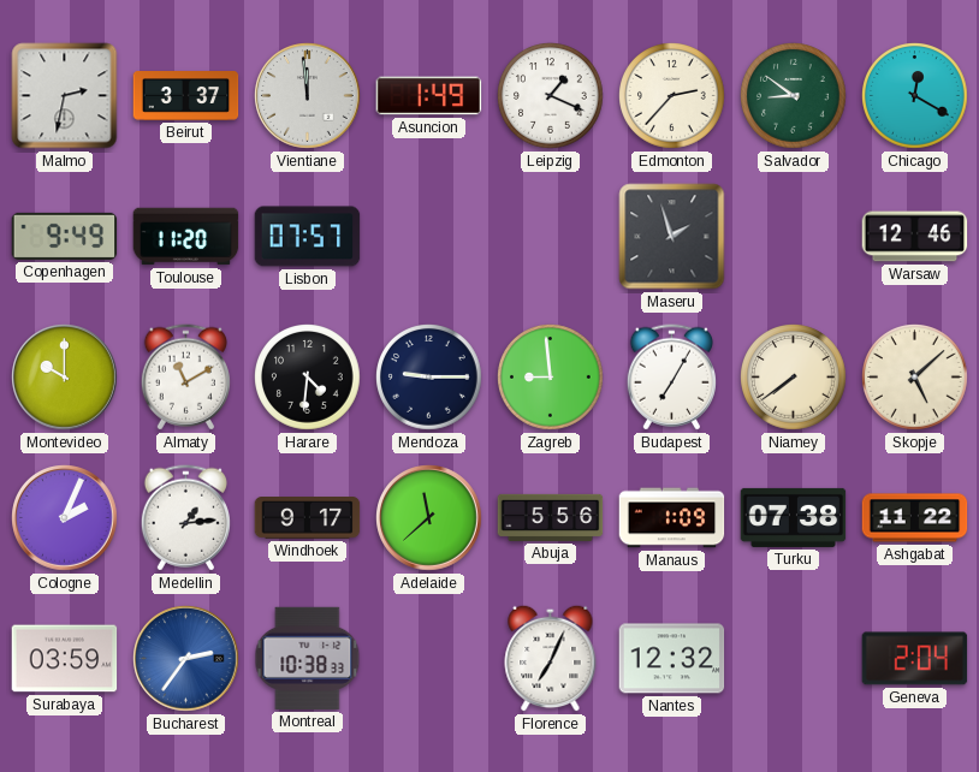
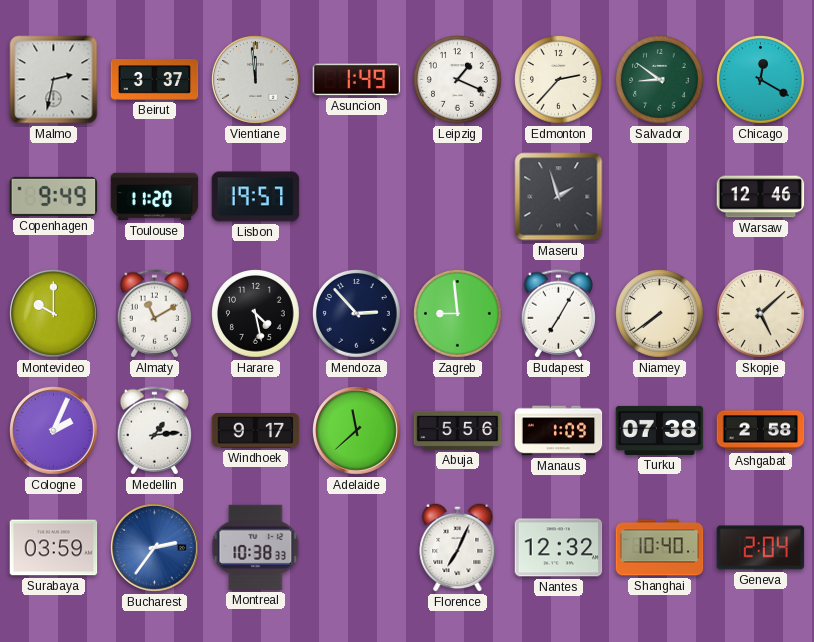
Lisbon: 07:57 -> 19:57
Harare: 4:31 -> 4:28
Mendoza: 9:15 -> 2:53
Ashgabat: 11:22 -> 2:58
Shanghai: none -> 10:40
